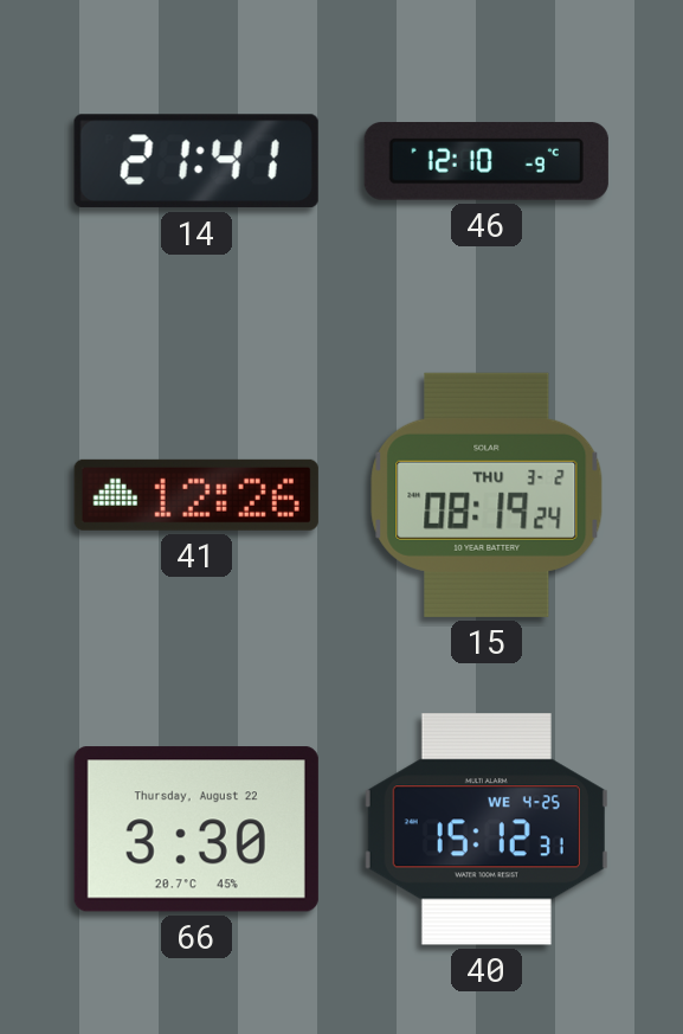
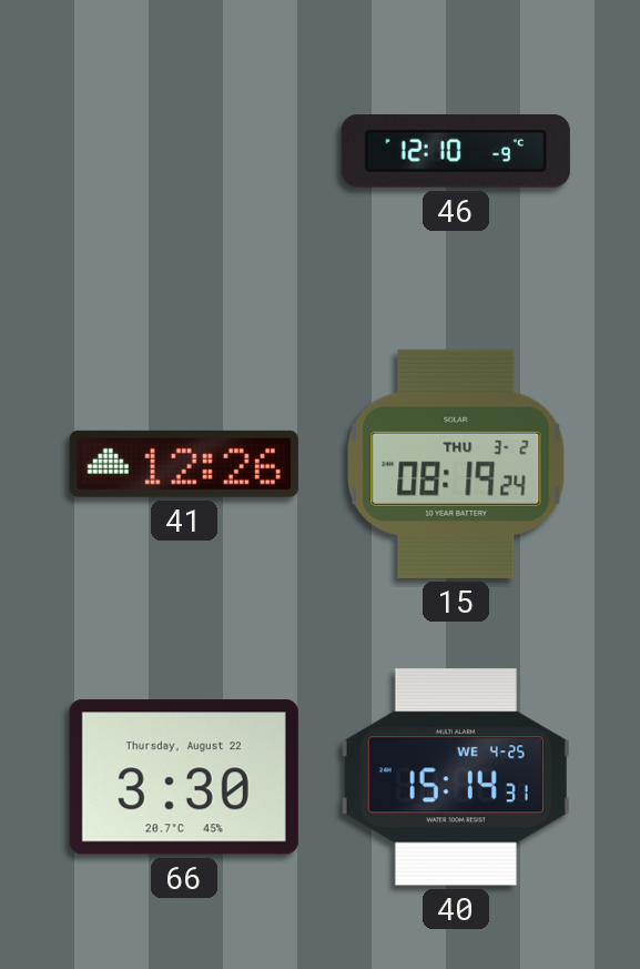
14: 21:41 -> none
40: 15:12 -> 15:14
